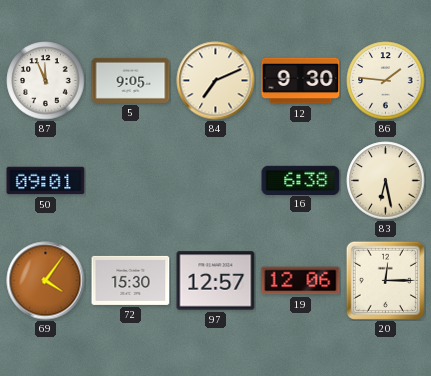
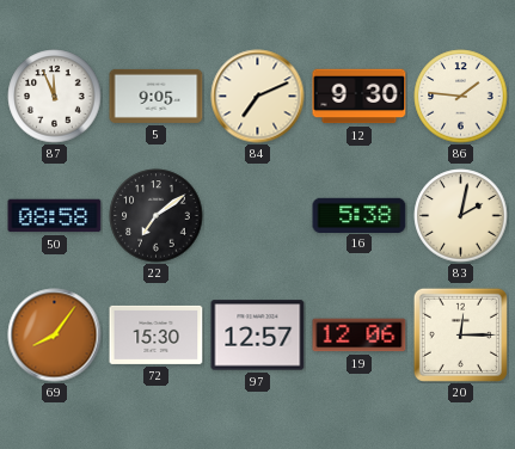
50: 09:01 -> 08:58
22: none -> 7:09
16: 6:38 -> 5:38
83: 6:28 -> 2:02
69: 4:06 -> 8:06
